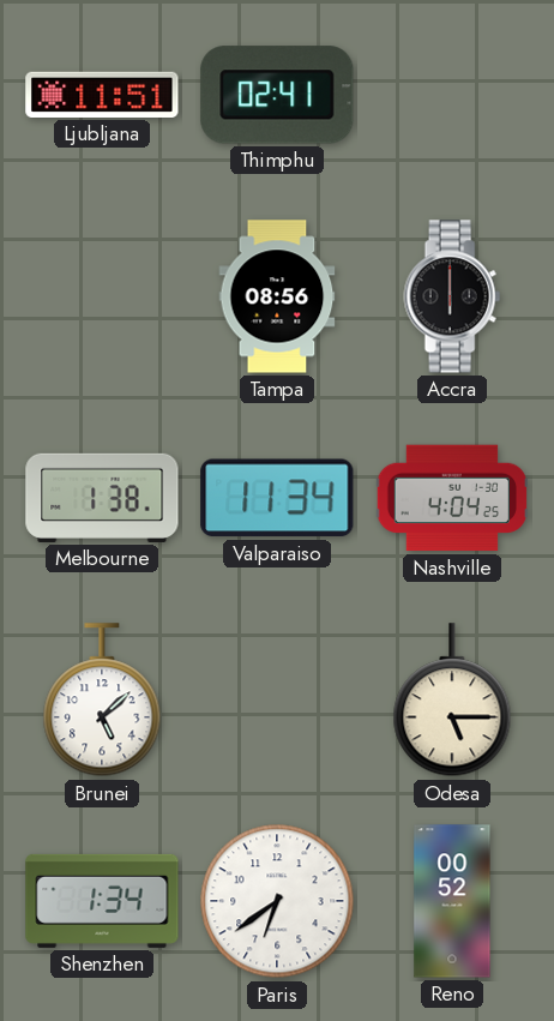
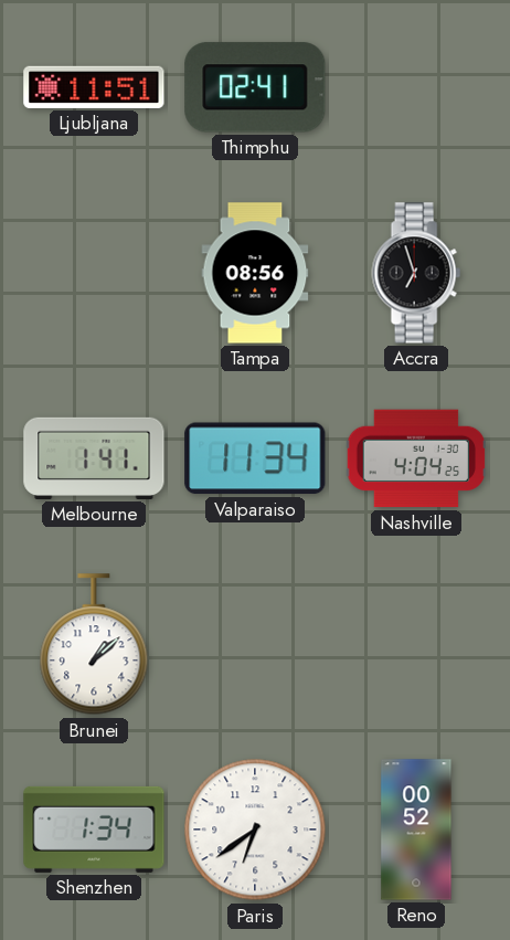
Accra: 6:00 -> 6:57
Melbourne: 1:38 -> 1:41
Brunei: 5:08 -> 1:08
Odesa: 5:15 -> none
